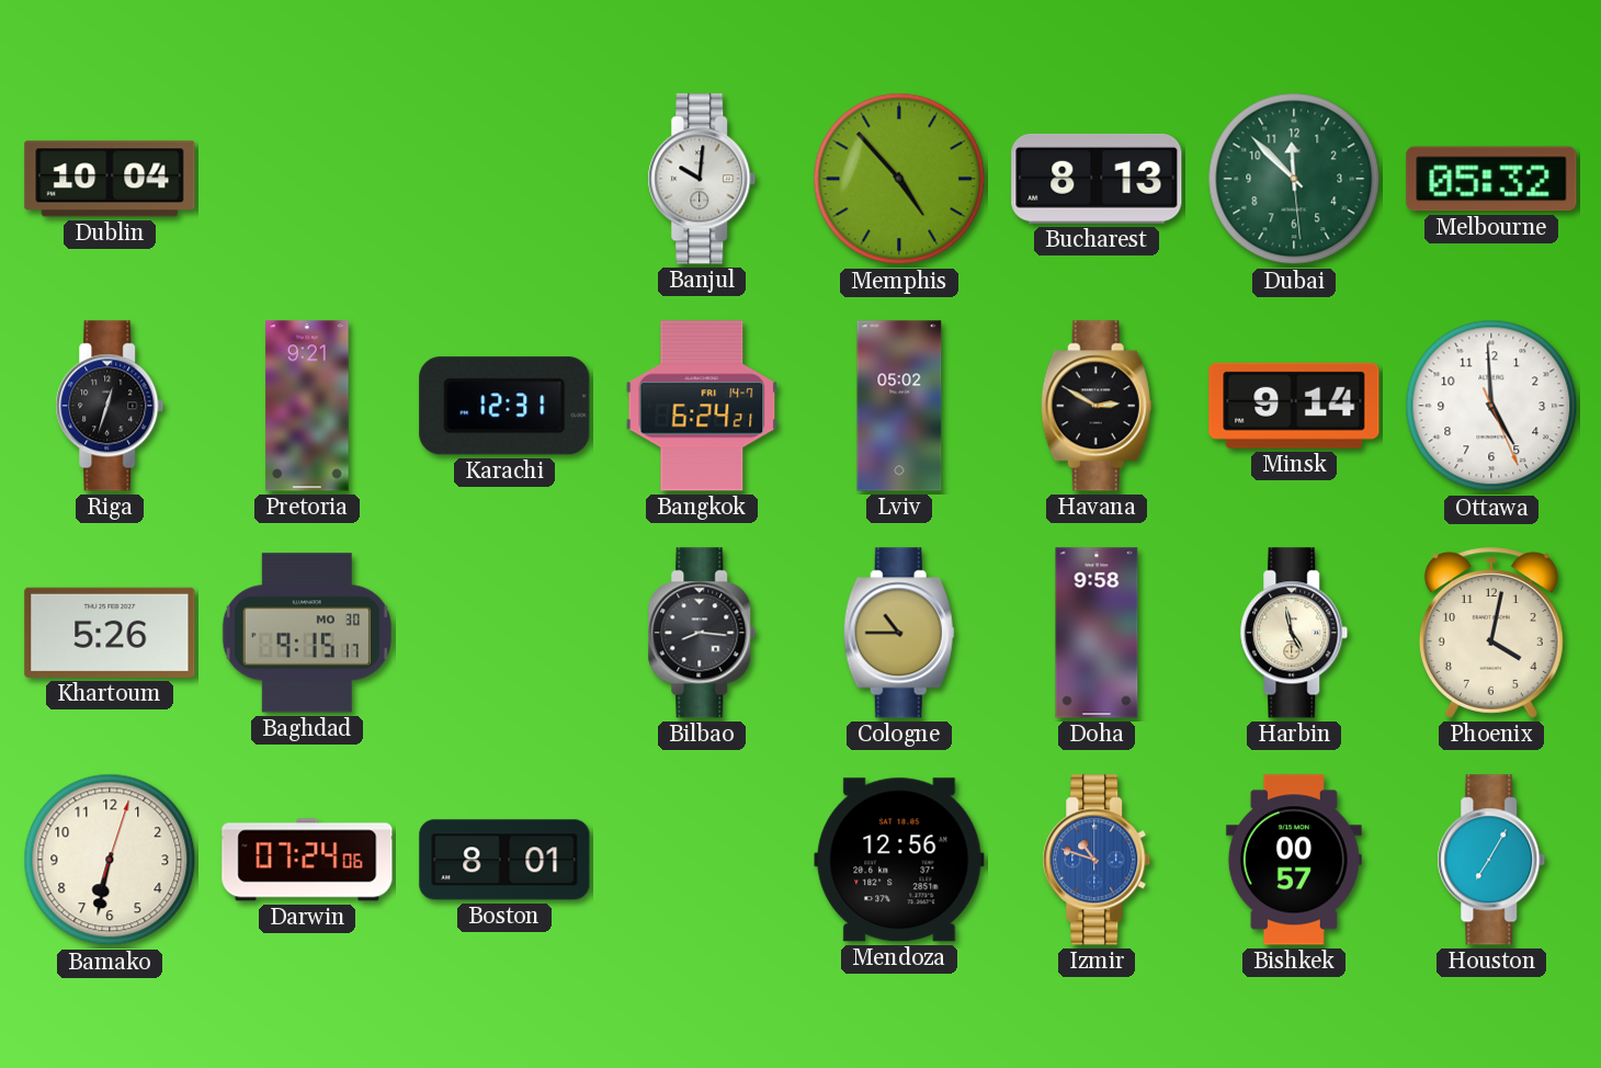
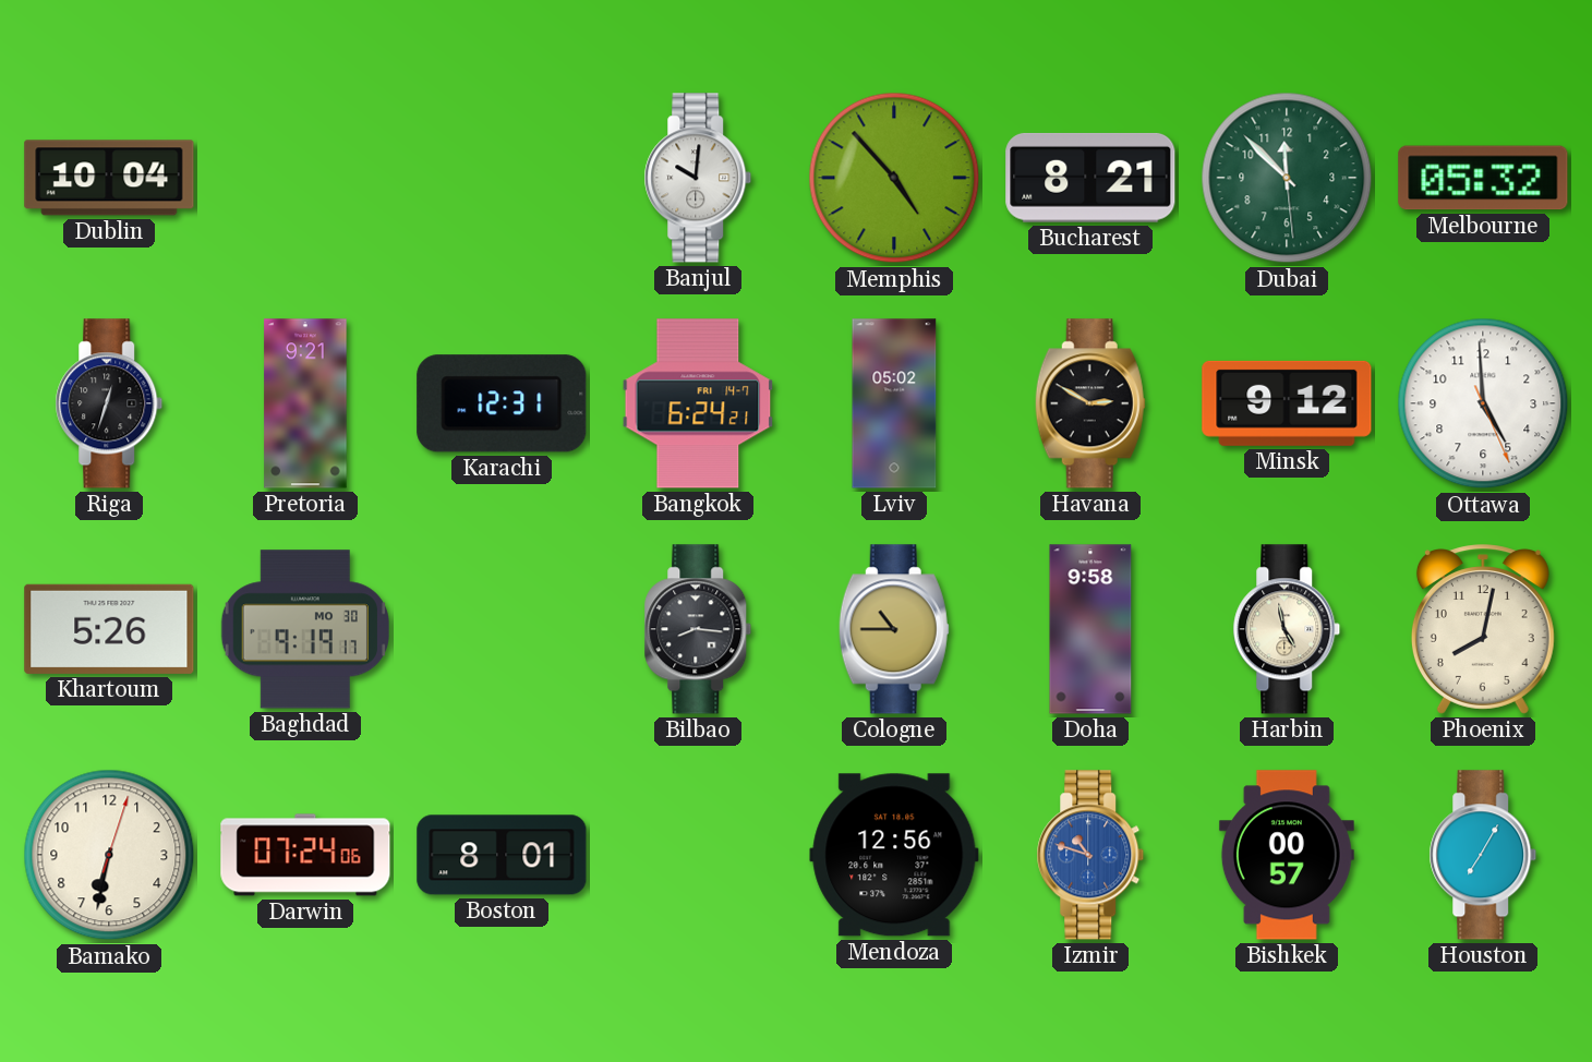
Bucharest: 8:13 -> 8:21
Minsk: 9:14 -> 9:12
Baghdad: 9:15 -> 9:19
Phoenix: 4:02 -> 8:02
